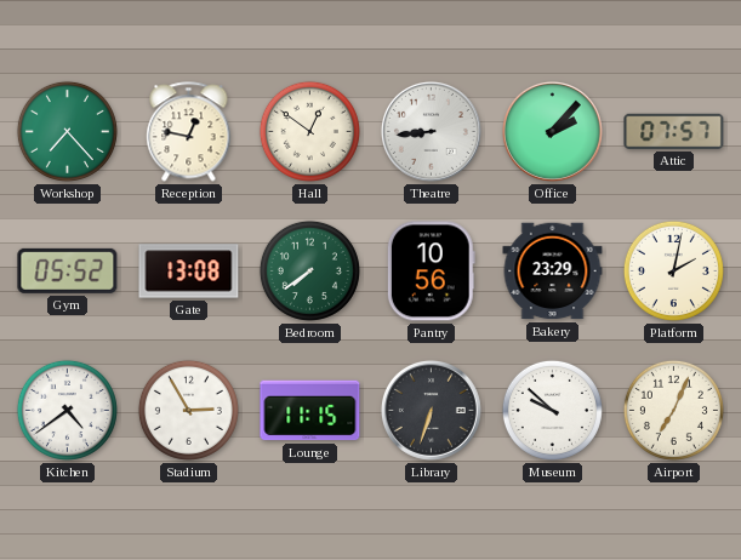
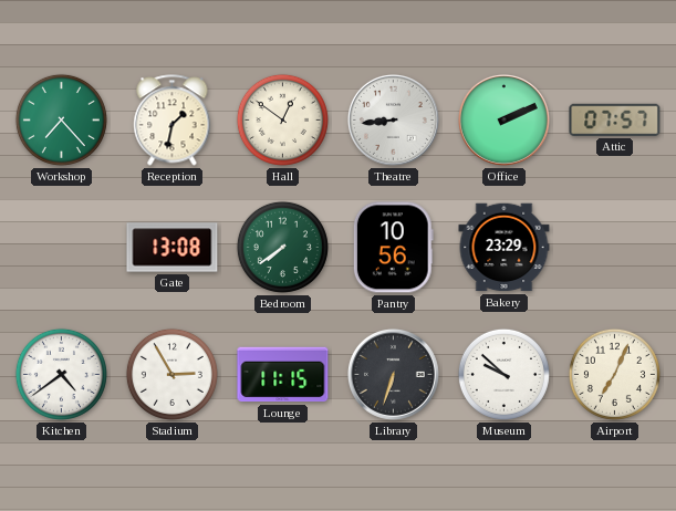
Reception: 12:47 -> 1:32
Office: 2:07 -> 2:11
Gym: 05:52 -> none
Platform: 2:02 -> none
